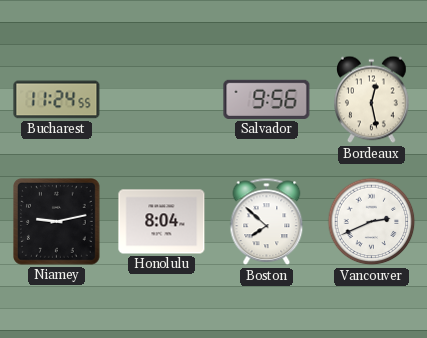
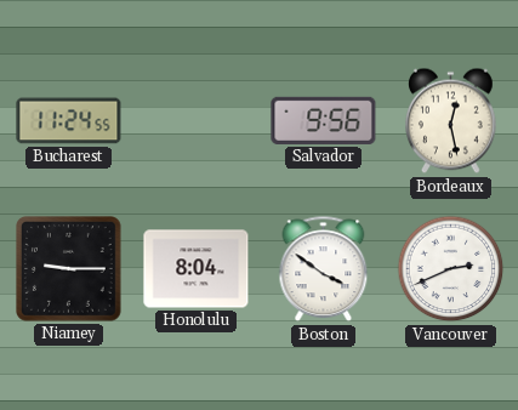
Niamey: 9:13 -> 9:15
Boston: 7:52 -> 3:51
